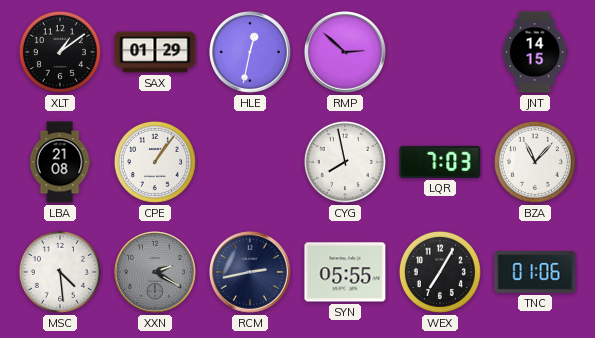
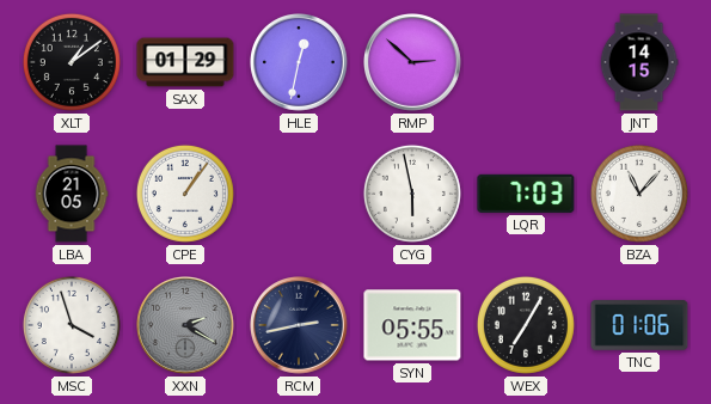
LBA: 21:08 -> 21:05
CYG: 7:58 -> 5:58
MSC: 4:29 -> 3:57
